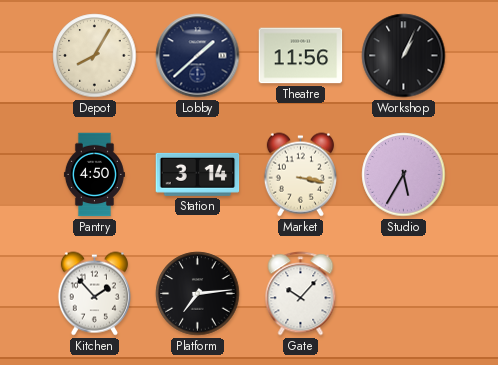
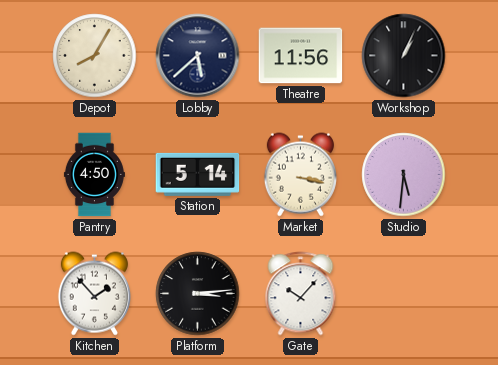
Lobby: 1:38 -> 5:38
Station: 3:14 -> 5:14
Studio: 5:35 -> 5:31
Platform: 7:14 -> 3:14
